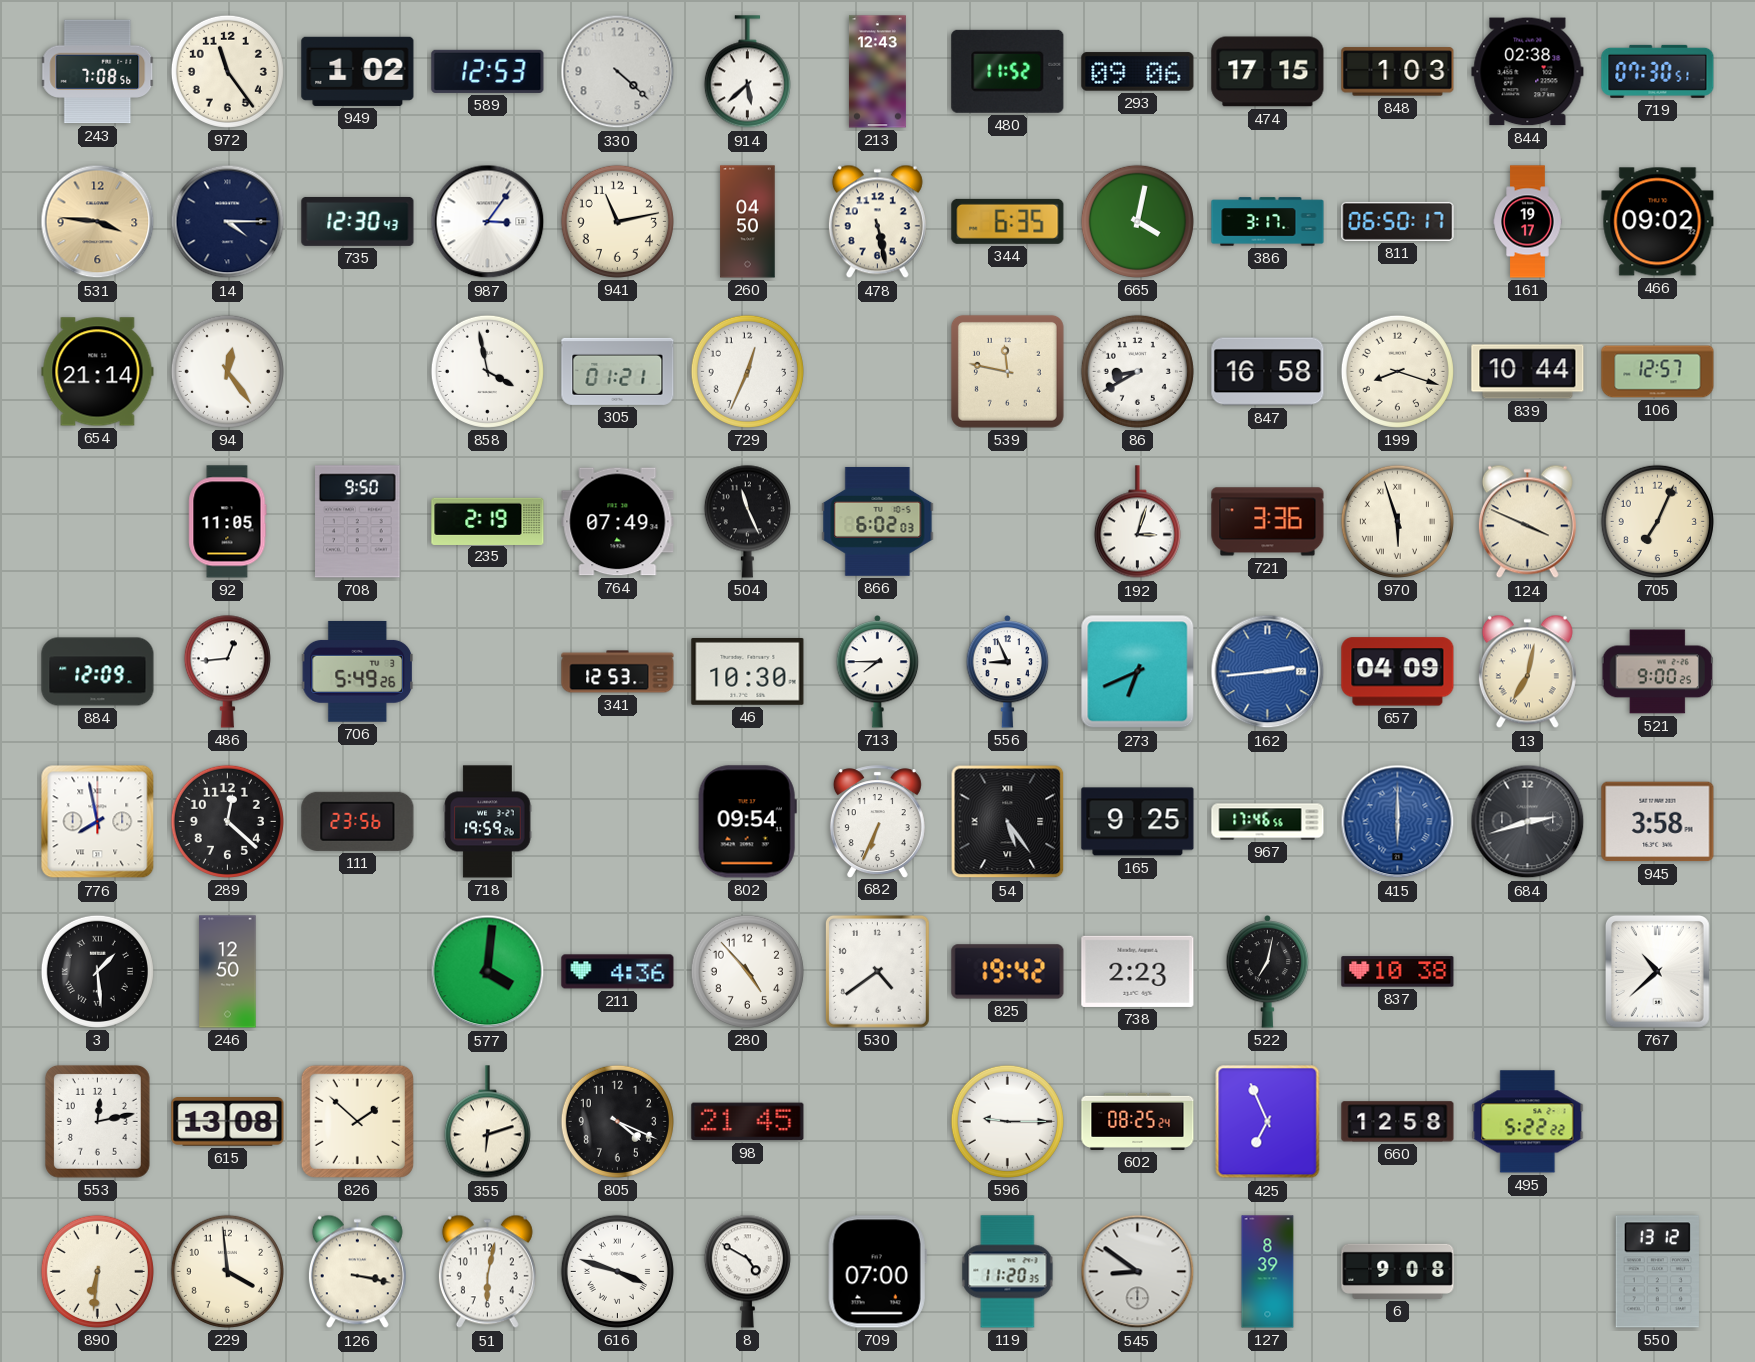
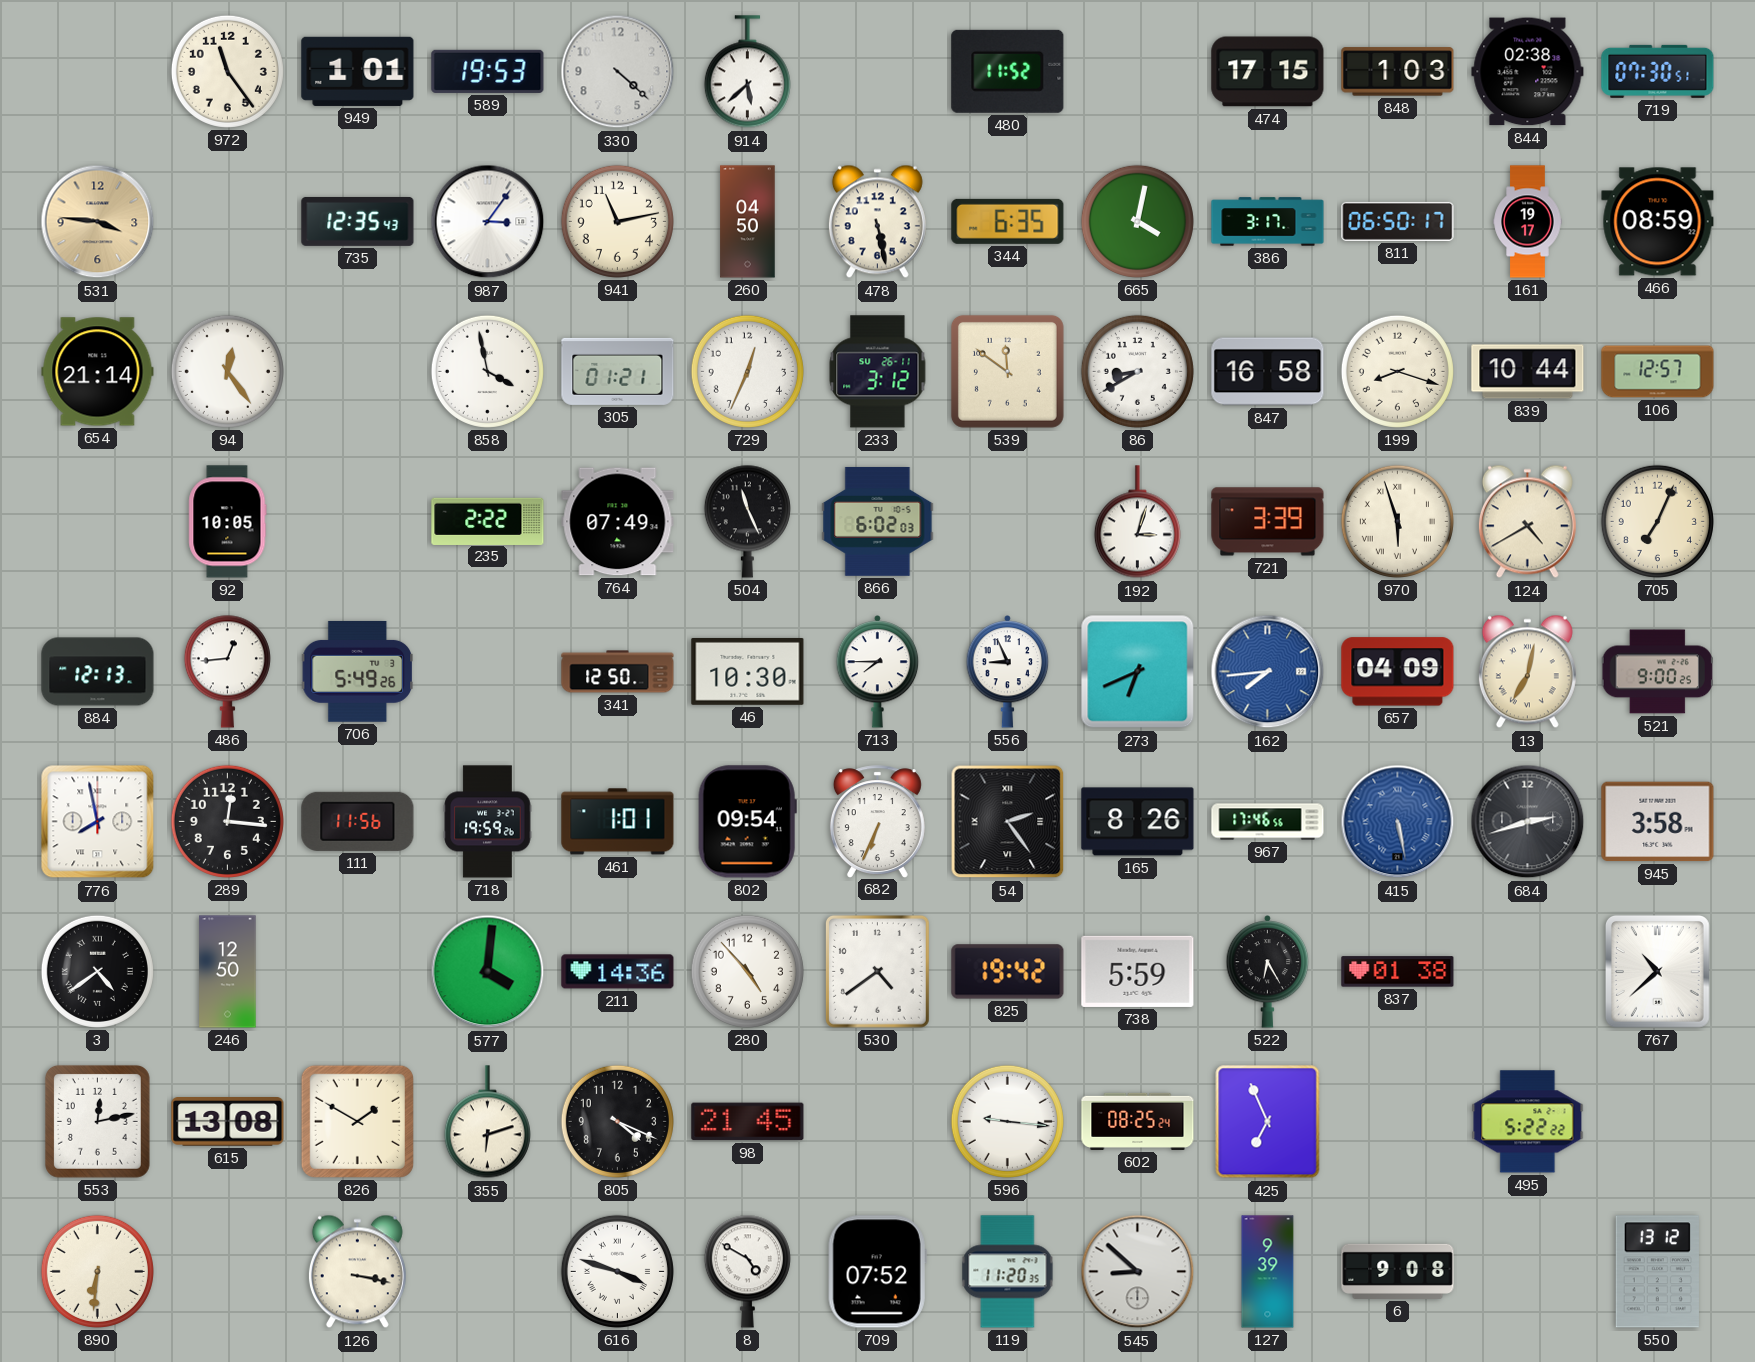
243: 7:08 -> none
949: 1:02 -> 1:01
589: 12:53 -> 19:53
213: 12:43 -> none
293: 09:06 -> none
14: 4:15 -> none
735: 12:30 -> 12:35
466: 09:02 -> 08:59
233: none -> 3:12
539: 11:47 -> 11:51
92: 11:05 -> 10:05
708: 9:50 -> none
235: 2:19 -> 2:22
721: 3:36 -> 3:39
124: 3:49 -> 4:40
884: 12:09 -> 12:13
341: 12:53 -> 12:50
162: 2:44 -> 7:44
289: 12:22 -> 12:16
111: 23:56 -> 11:56
461: none -> 1:01
54: 5:24 -> 2:24
165: 9:25 -> 8:26
415: 6:00 -> 5:28
3: 1:29 -> 4:39
211: 4:36 -> 14:36
738: 2:23 -> 5:59
522: 7:02 -> 6:25
837: 10:38 -> 01:38
826: 1:52 -> 1:50
596: 9:15 -> 9:16
660: 12:58 -> none
229: 3:59 -> none
51: 6:02 -> none
709: 07:00 -> 07:52
545: 8:51 -> 8:52
127: 8:39 -> 9:39
